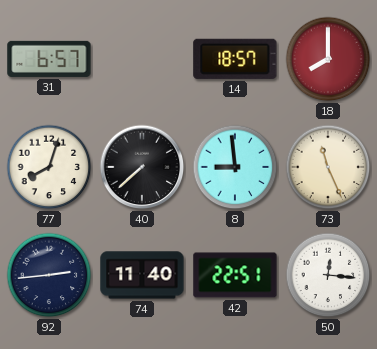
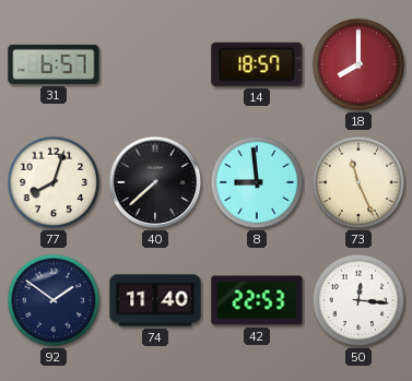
92: 2:44 -> 1:51
42: 22:51 -> 22:53
